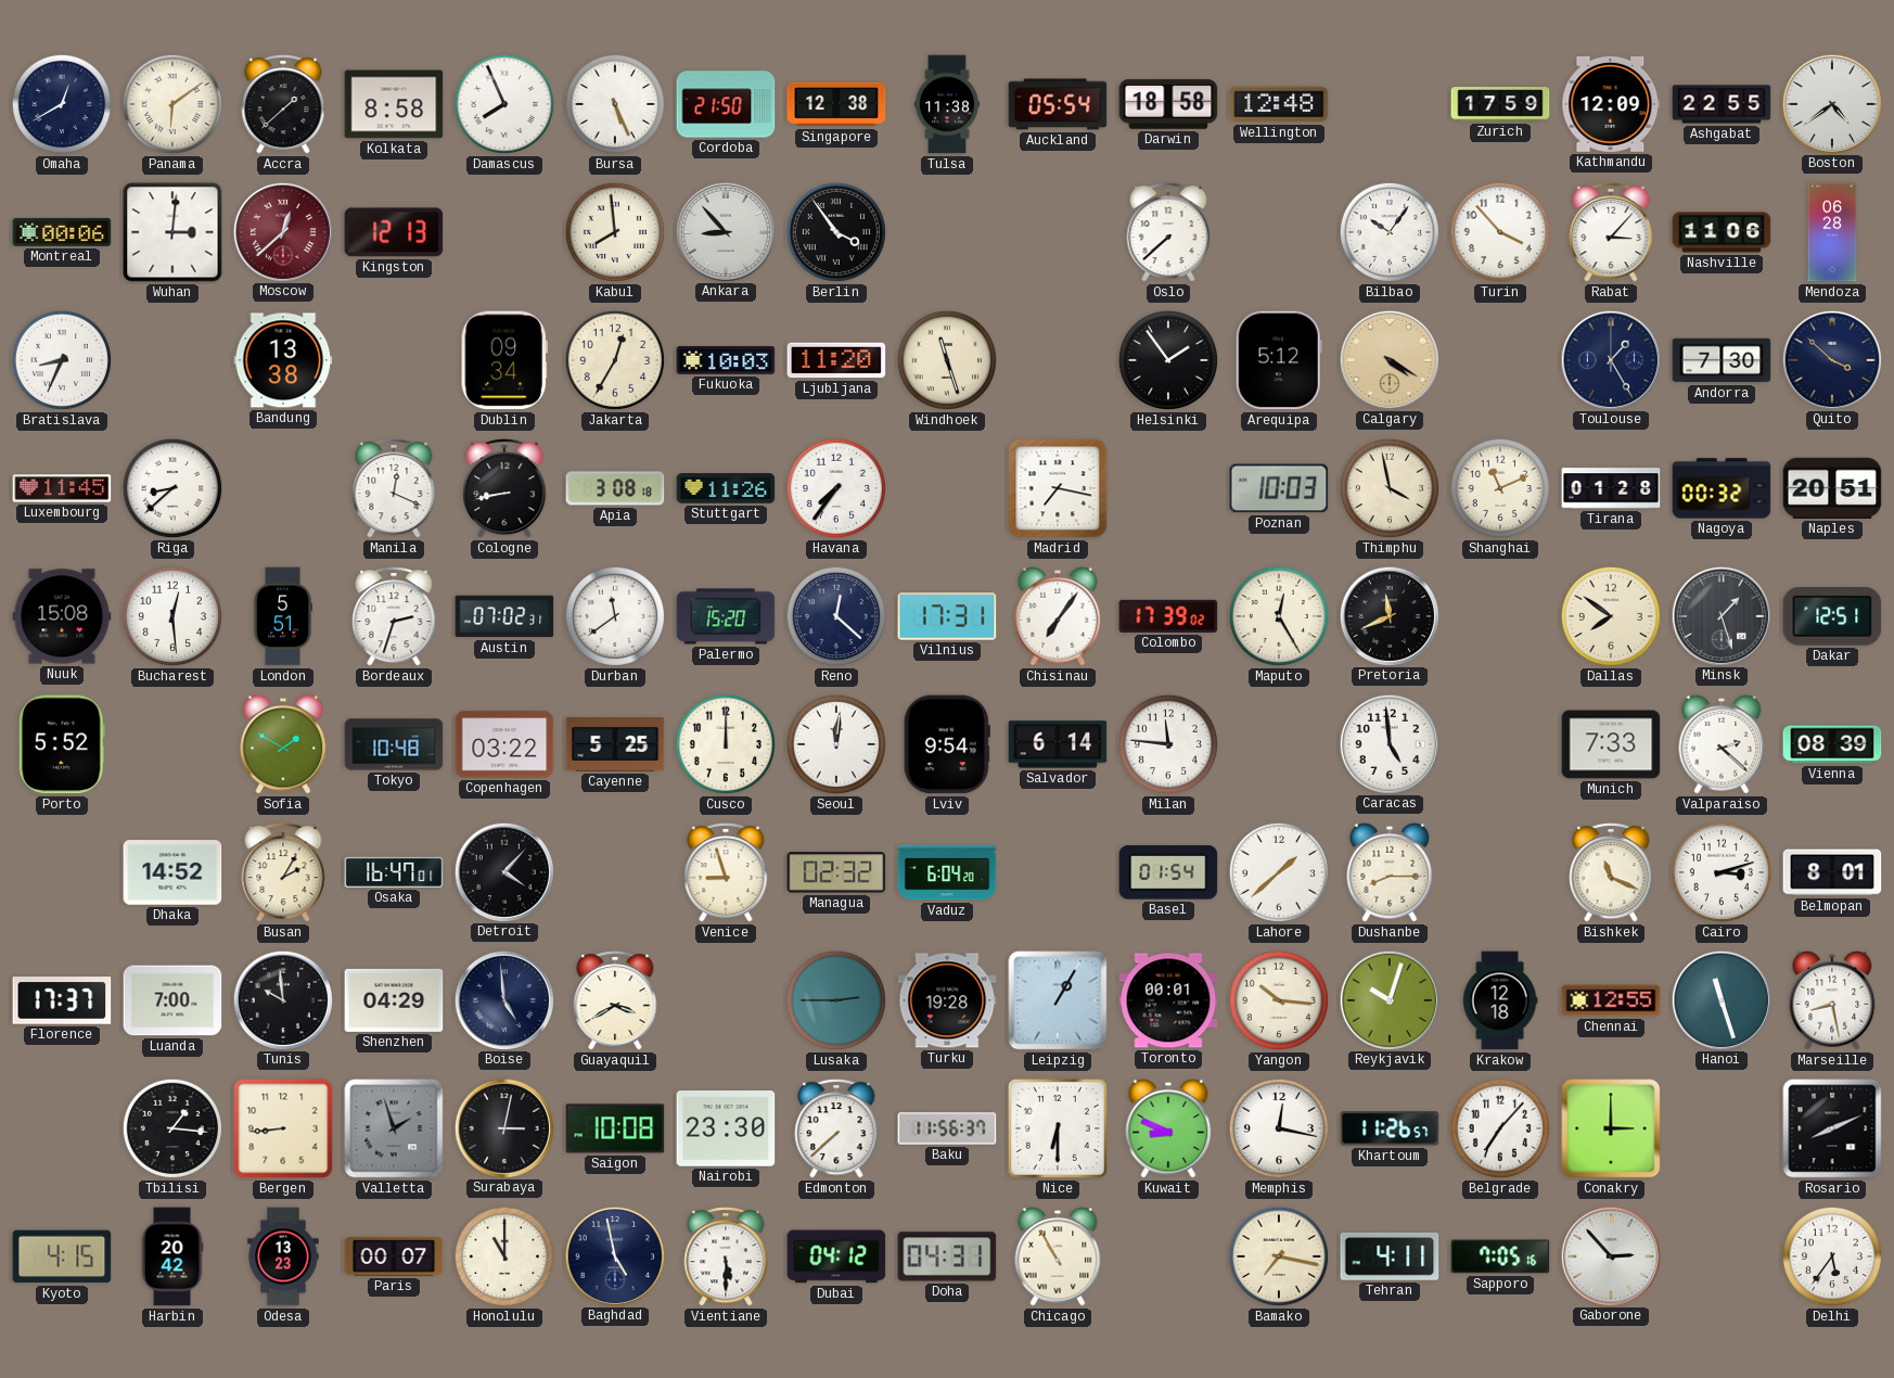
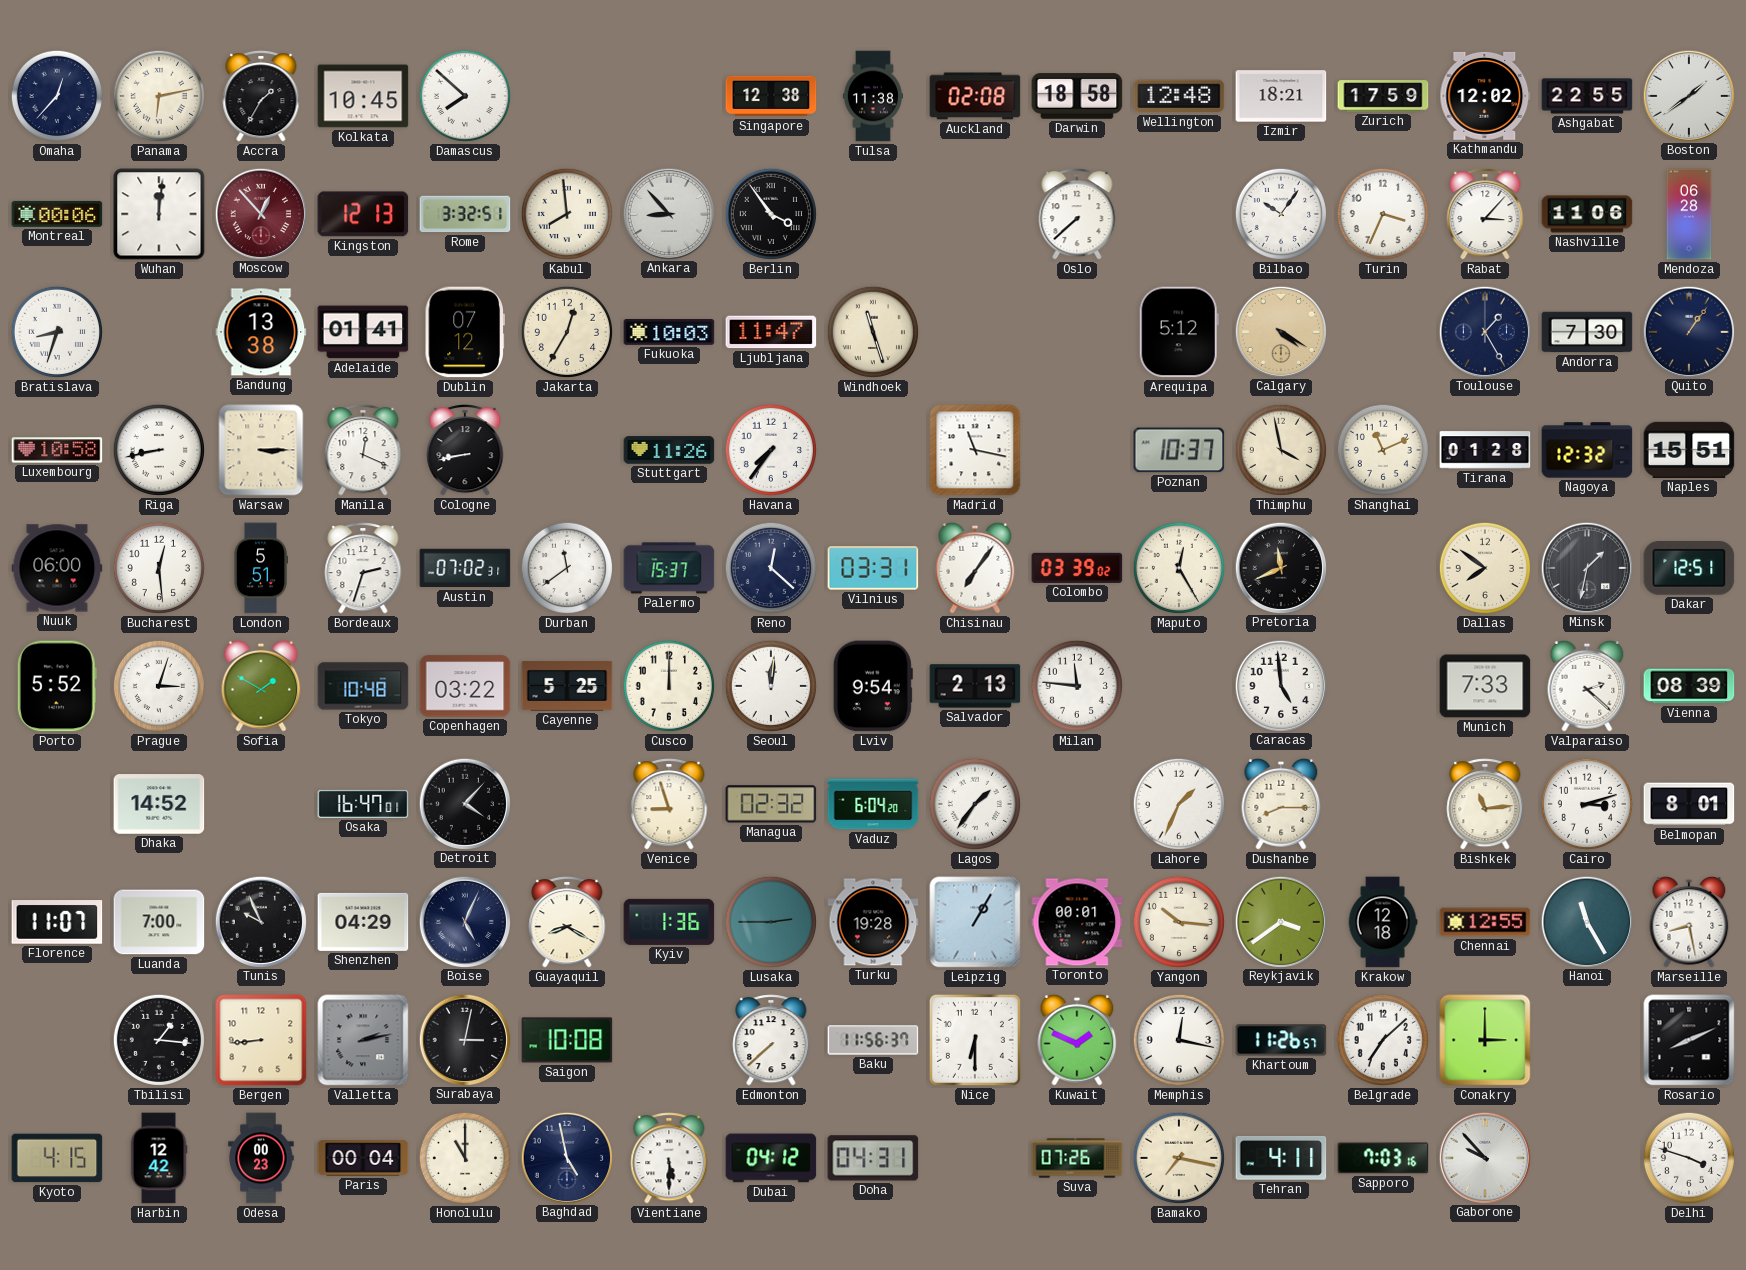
Omaha: 12:40 -> 12:37
Panama: 6:09 -> 6:13
Accra: 1:38 -> 1:35
Kolkata: 8:58 -> 10:45
Damascus: 7:56 -> 7:52
Bursa: 5:26 -> none
Cordoba: 21:50 -> none
Auckland: 05:54 -> 02:08
Izmir: none -> 18:21
Kathmandu: 12:09 -> 12:02
Boston: 4:39 -> 1:39
Wuhan: 3:01 -> 12:01
Moscow: 12:38 -> 12:53
Rome: none -> 3:32
Turin: 3:53 -> 3:34
Bratislava: 8:34 -> 8:33
Adelaide: none -> 01:41
Dublin: 09:34 -> 07:12
Ljubljana: 11:20 -> 11:47
Helsinki: 1:54 -> none
Quito: 3:52 -> 1:06
Luxembourg: 11:45 -> 10:58
Riga: 8:38 -> 8:43
Warsaw: none -> 3:15
Apia: 3:08 -> none
Madrid: 7:17 -> 11:17
Poznan: 10:03 -> 10:37
Nagoya: 00:32 -> 12:32
Naples: 20:51 -> 15:51
Nuuk: 15:08 -> 06:00
Palermo: 15:20 -> 15:37
Vilnius: 17:31 -> 03:31
Colombo: 17:39 -> 03:39
Minsk: 1:27 -> 1:32
Prague: none -> 3:03
Salvador: 6:14 -> 2:13
Busan: 2:05 -> none
Lagos: none -> 1:36
Basel: 01:54 -> none
Lahore: 1:38 -> 1:34
Bishkek: 11:19 -> 11:14
Florence: 17:37 -> 11:07
Tunis: 9:59 -> 9:56
Boise: 4:59 -> 5:04
Guayaquil: 3:40 -> 8:20
Kyiv: none -> 1:36
Reykjavik: 10:03 -> 3:39
Hanoi: 11:27 -> 11:25
Valletta: 1:57 -> 2:13
Nairobi: 23:30 -> none
Kuwait: 8:49 -> 1:49
Belgrade: 7:07 -> 7:08
Harbin: 20:42 -> 12:42
Odesa: 13:23 -> 00:23
Paris: 00:07 -> 00:04
Chicago: 10:55 -> none
Suva: none -> 07:26
Sapporo: 7:05 -> 7:03
Gaborone: 2:53 -> 9:53
Delhi: 5:36 -> 3:48
